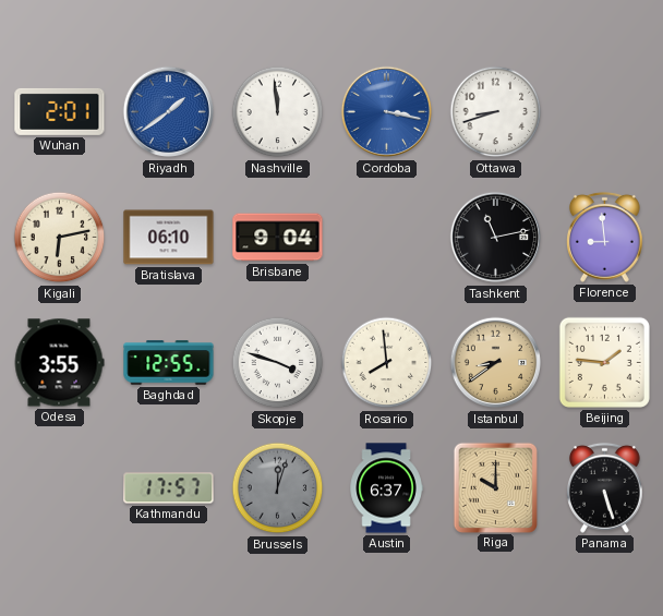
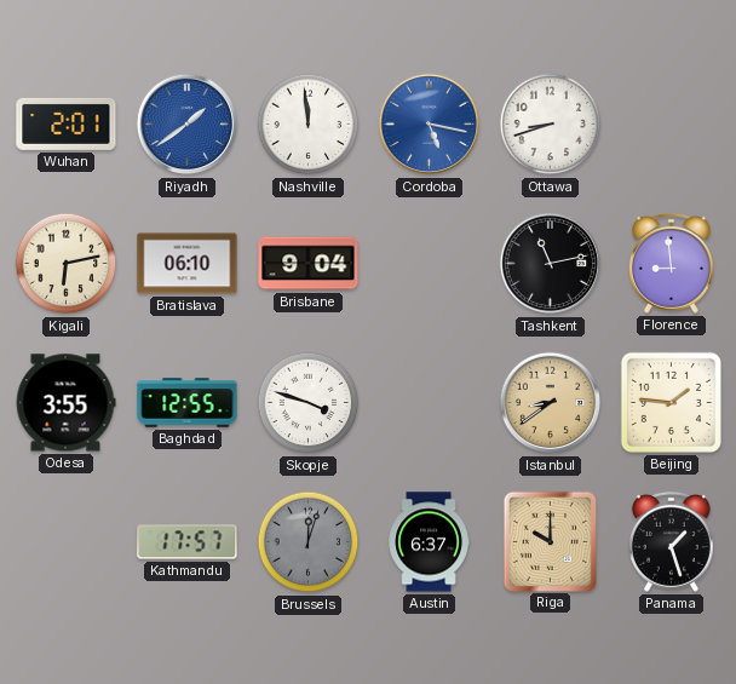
Cordoba: 3:17 -> 5:17
Rosario: 7:59 -> none
Panama: 5:27 -> 1:27
